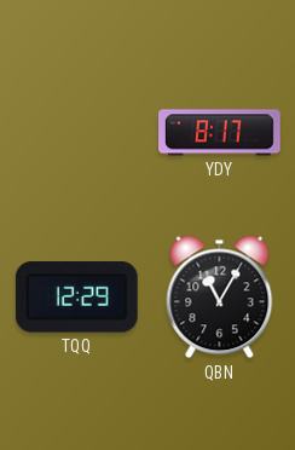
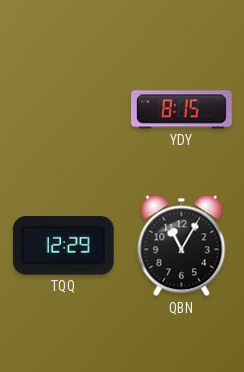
YDY: 8:17 -> 8:15
